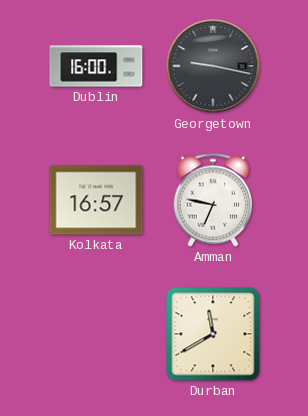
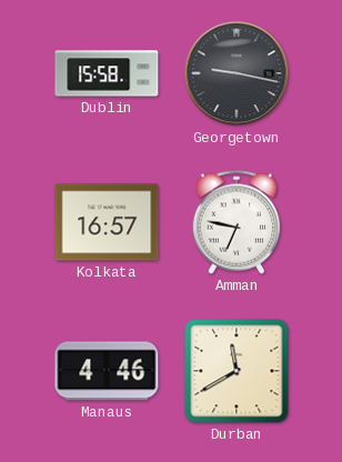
Dublin: 16:00 -> 15:58
Manaus: none -> 4:46
